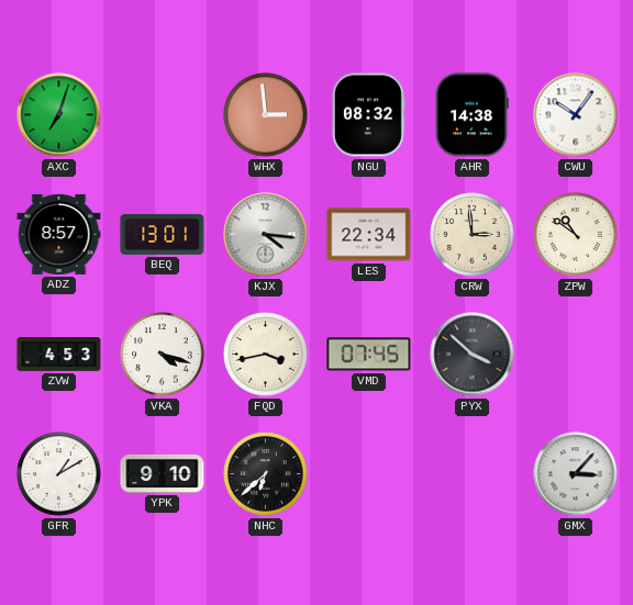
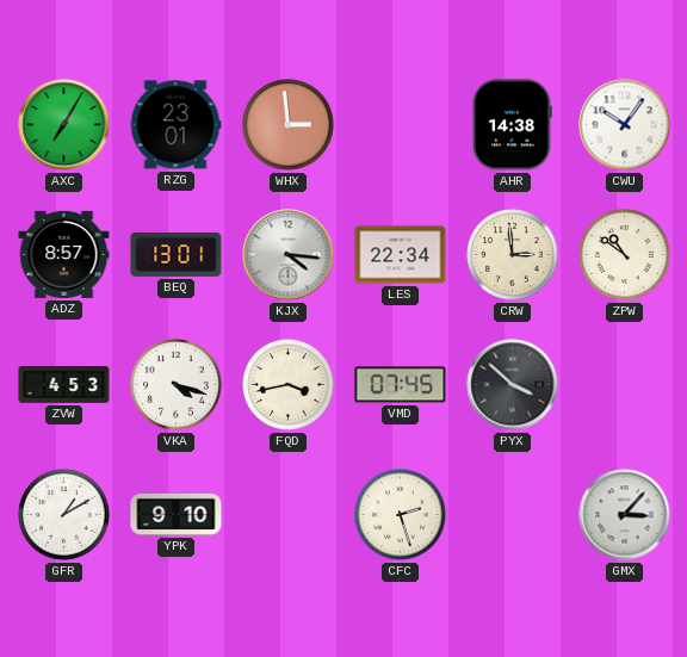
AXC: 7:03 -> 7:05
RZG: none -> 23:01
NGU: 08:32 -> none
NHC: 6:38 -> none
CFC: none -> 2:27
